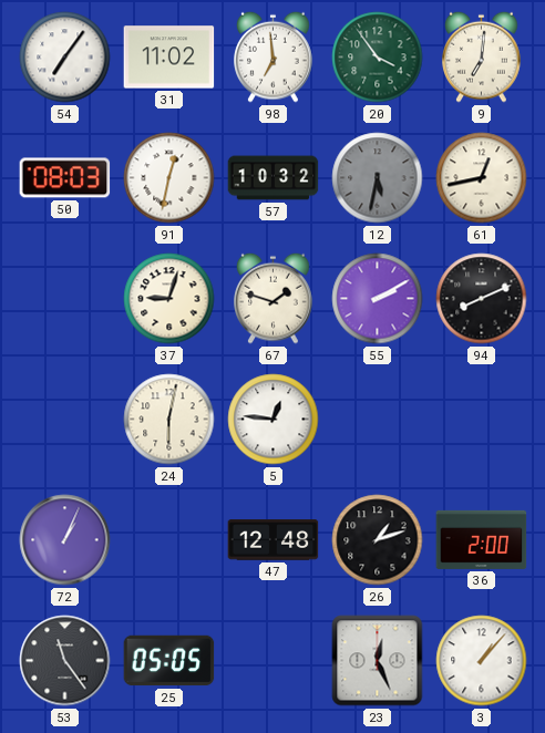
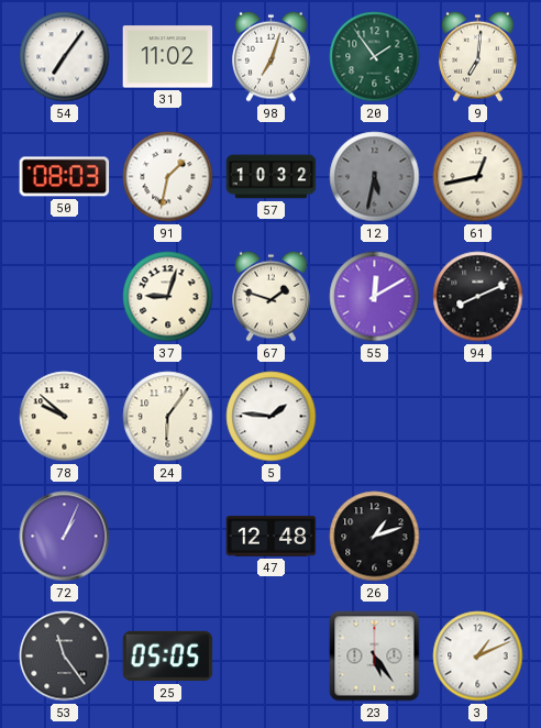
98: 6:59 -> 7:03
20: 3:54 -> 1:54
91: 12:32 -> 1:32
55: 2:10 -> 12:10
78: none -> 9:52
24: 6:02 -> 6:06
5: 12:46 -> 1:46
36: 2:00 -> none
23: 12:26 -> 5:24
3: 1:07 -> 1:11
